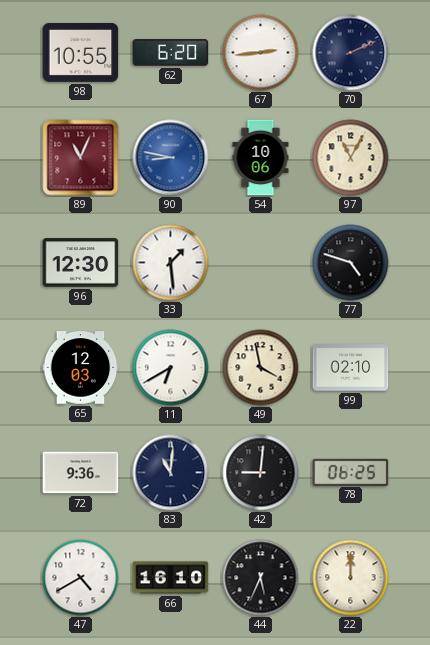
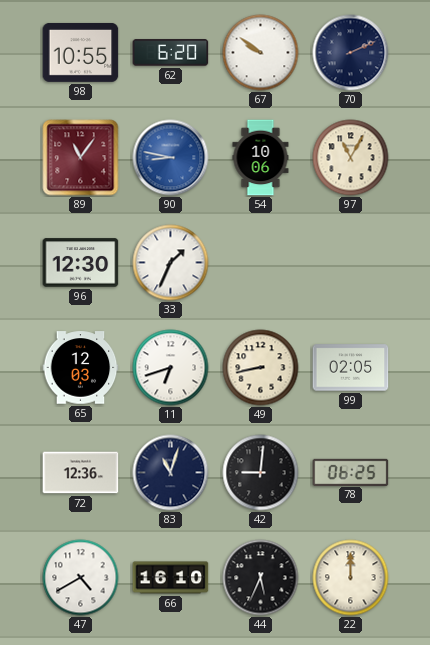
67: 2:44 -> 9:51
89: 11:04 -> 11:06
33: 1:29 -> 1:34
77: 4:48 -> none
11: 6:40 -> 6:42
49: 3:58 -> 8:43
99: 02:10 -> 02:05
72: 9:36 -> 12:36
83: 11:01 -> 11:03
